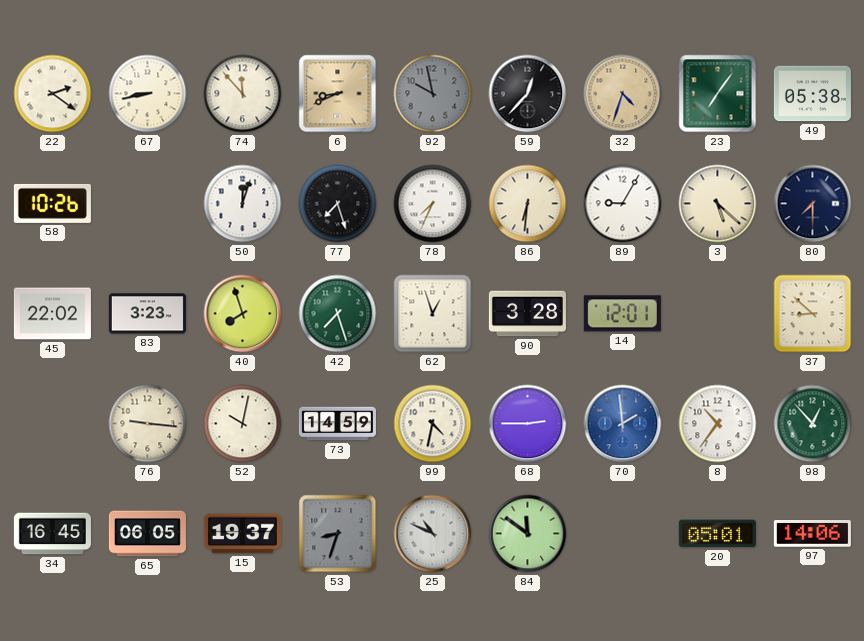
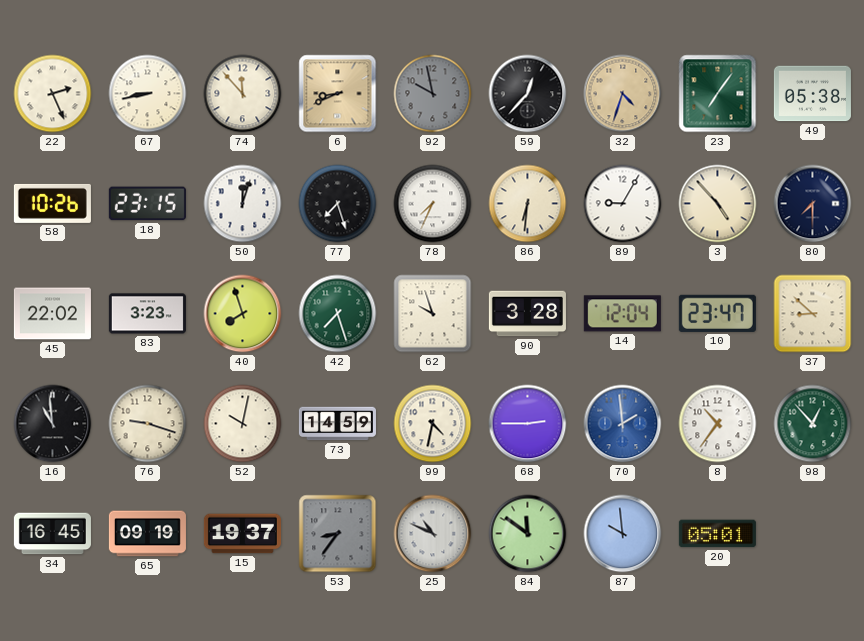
22: 2:21 -> 2:26
18: none -> 23:15
3: 5:22 -> 4:53
62: 12:57 -> 9:57
14: 12:01 -> 12:04
10: none -> 23:47
16: none -> 10:59
76: 9:16 -> 9:18
65: 06:05 -> 09:19
53: 8:33 -> 8:36
87: none -> 9:59
97: 14:06 -> none
